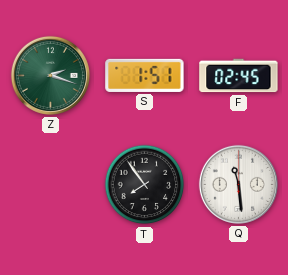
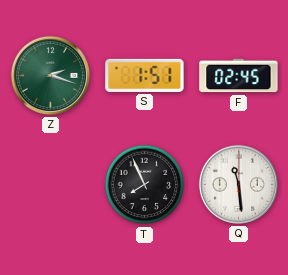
T: 7:54 -> 7:56
